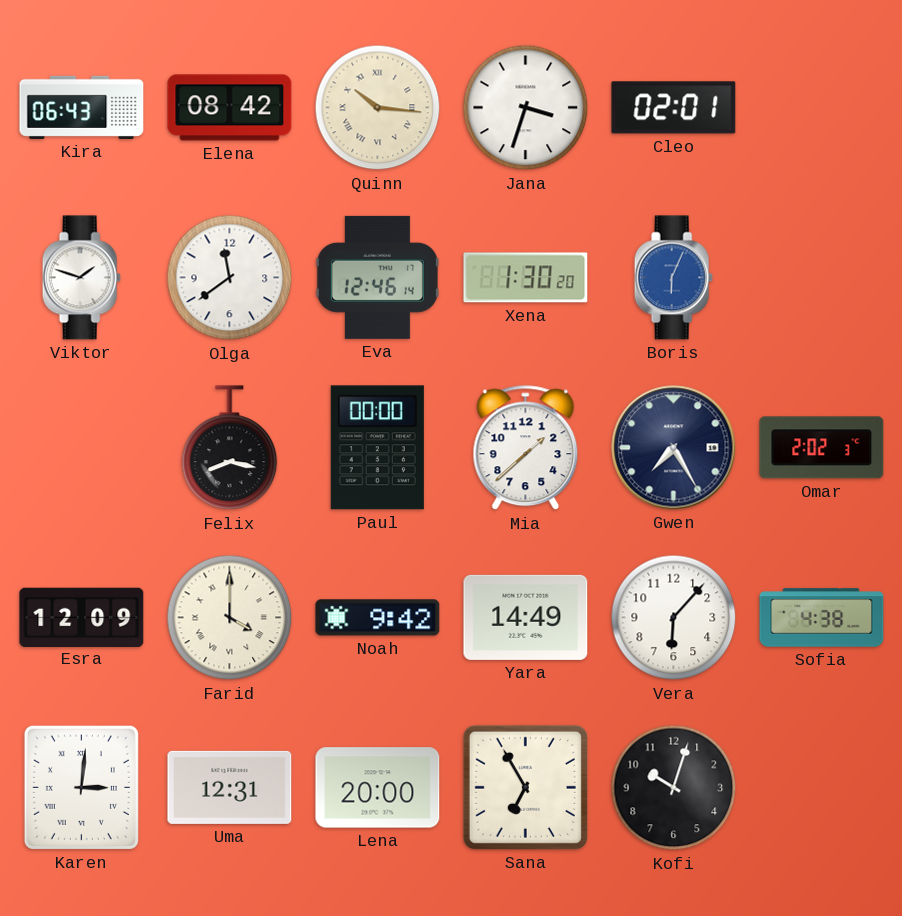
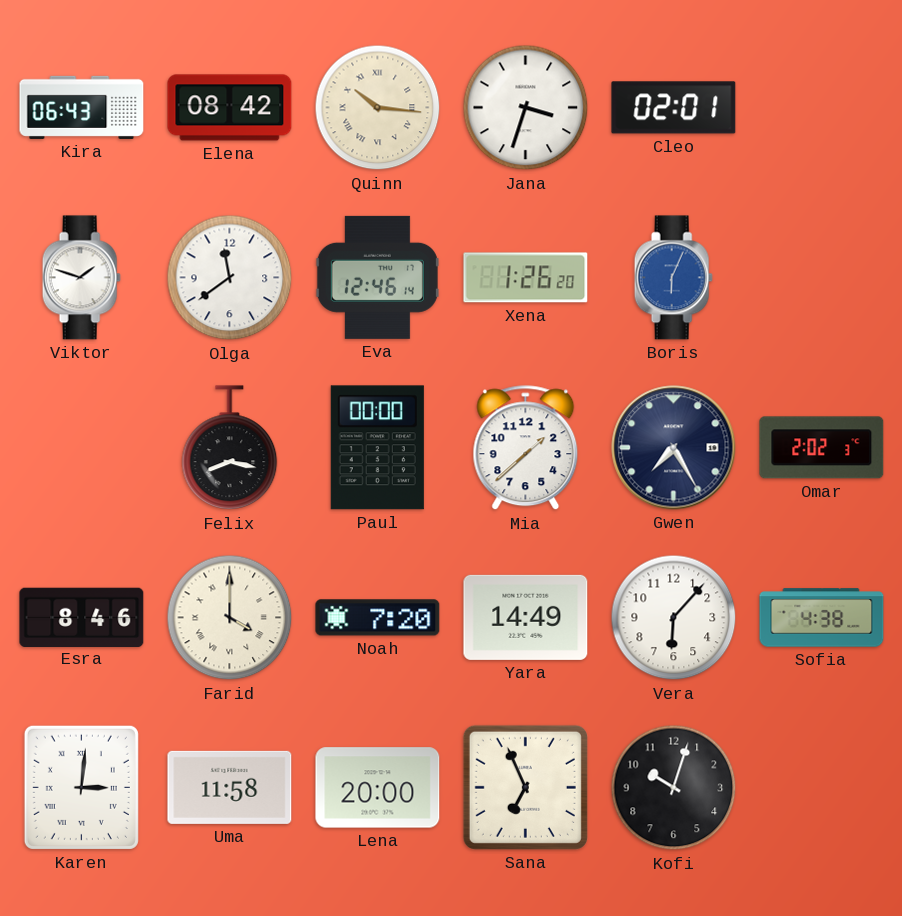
Xena: 1:30 -> 1:26
Esra: 12:09 -> 8:46
Noah: 9:42 -> 7:20
Uma: 12:31 -> 11:58
Sana: 6:55 -> 6:56
